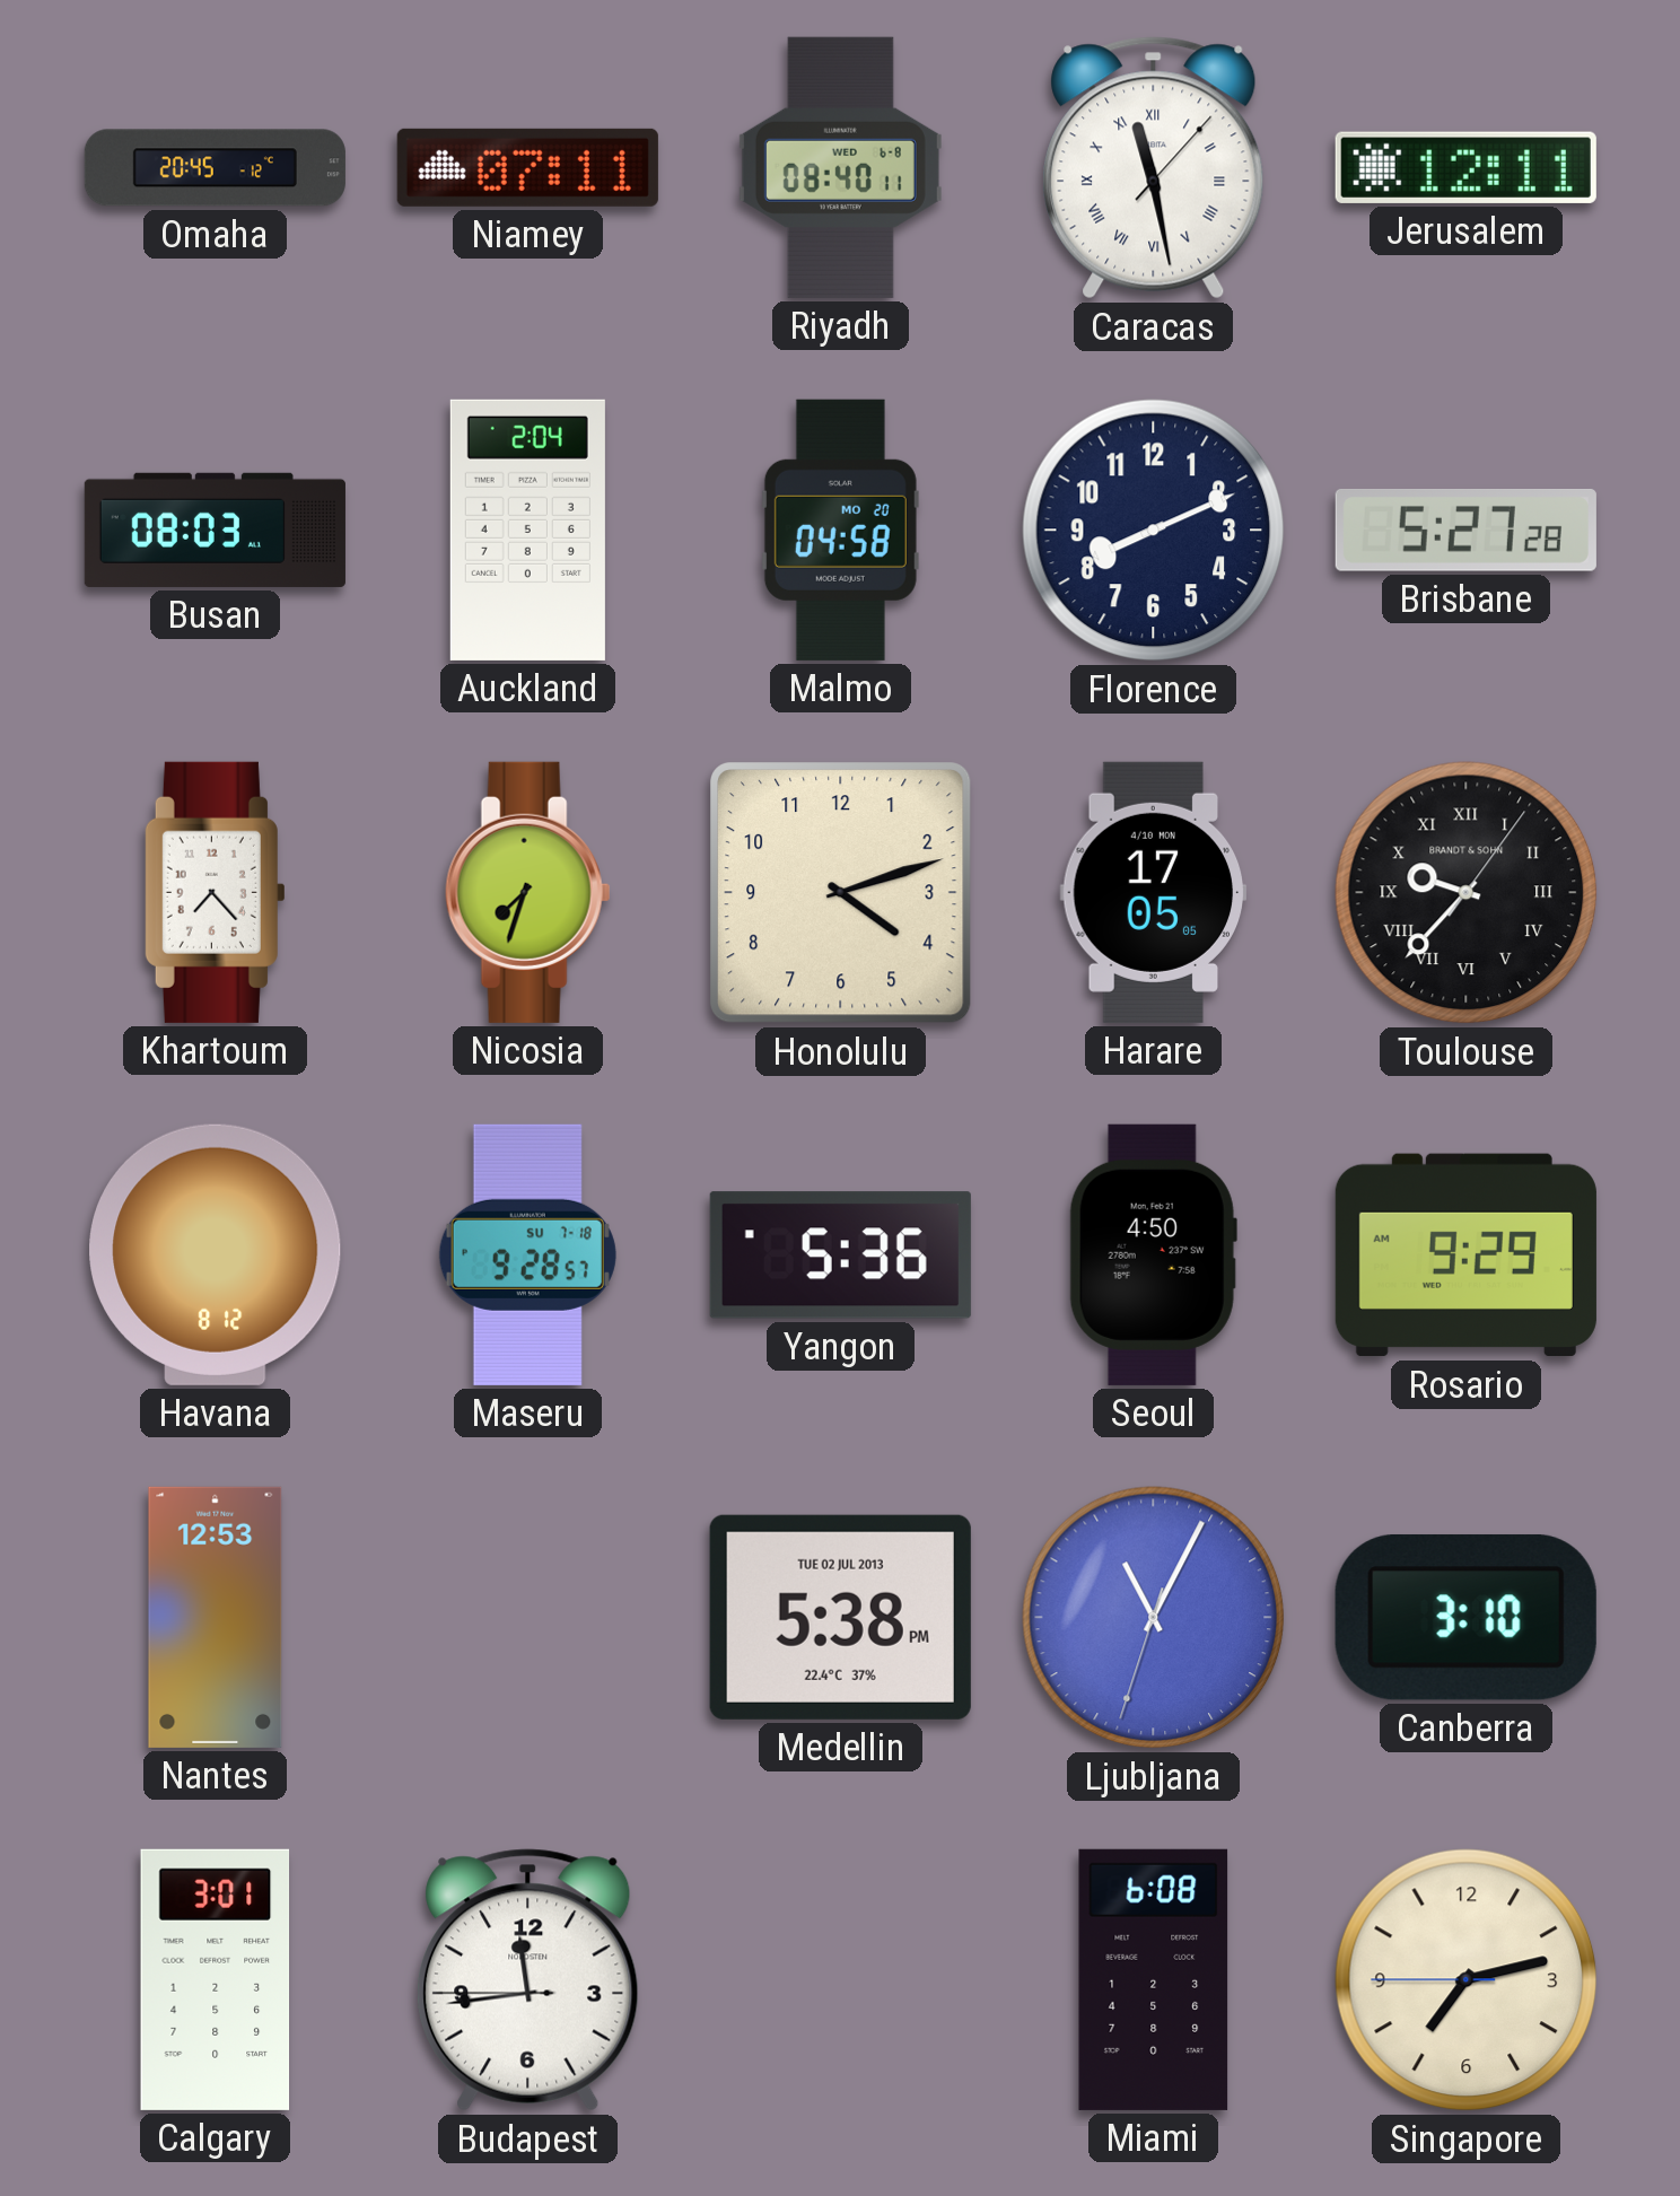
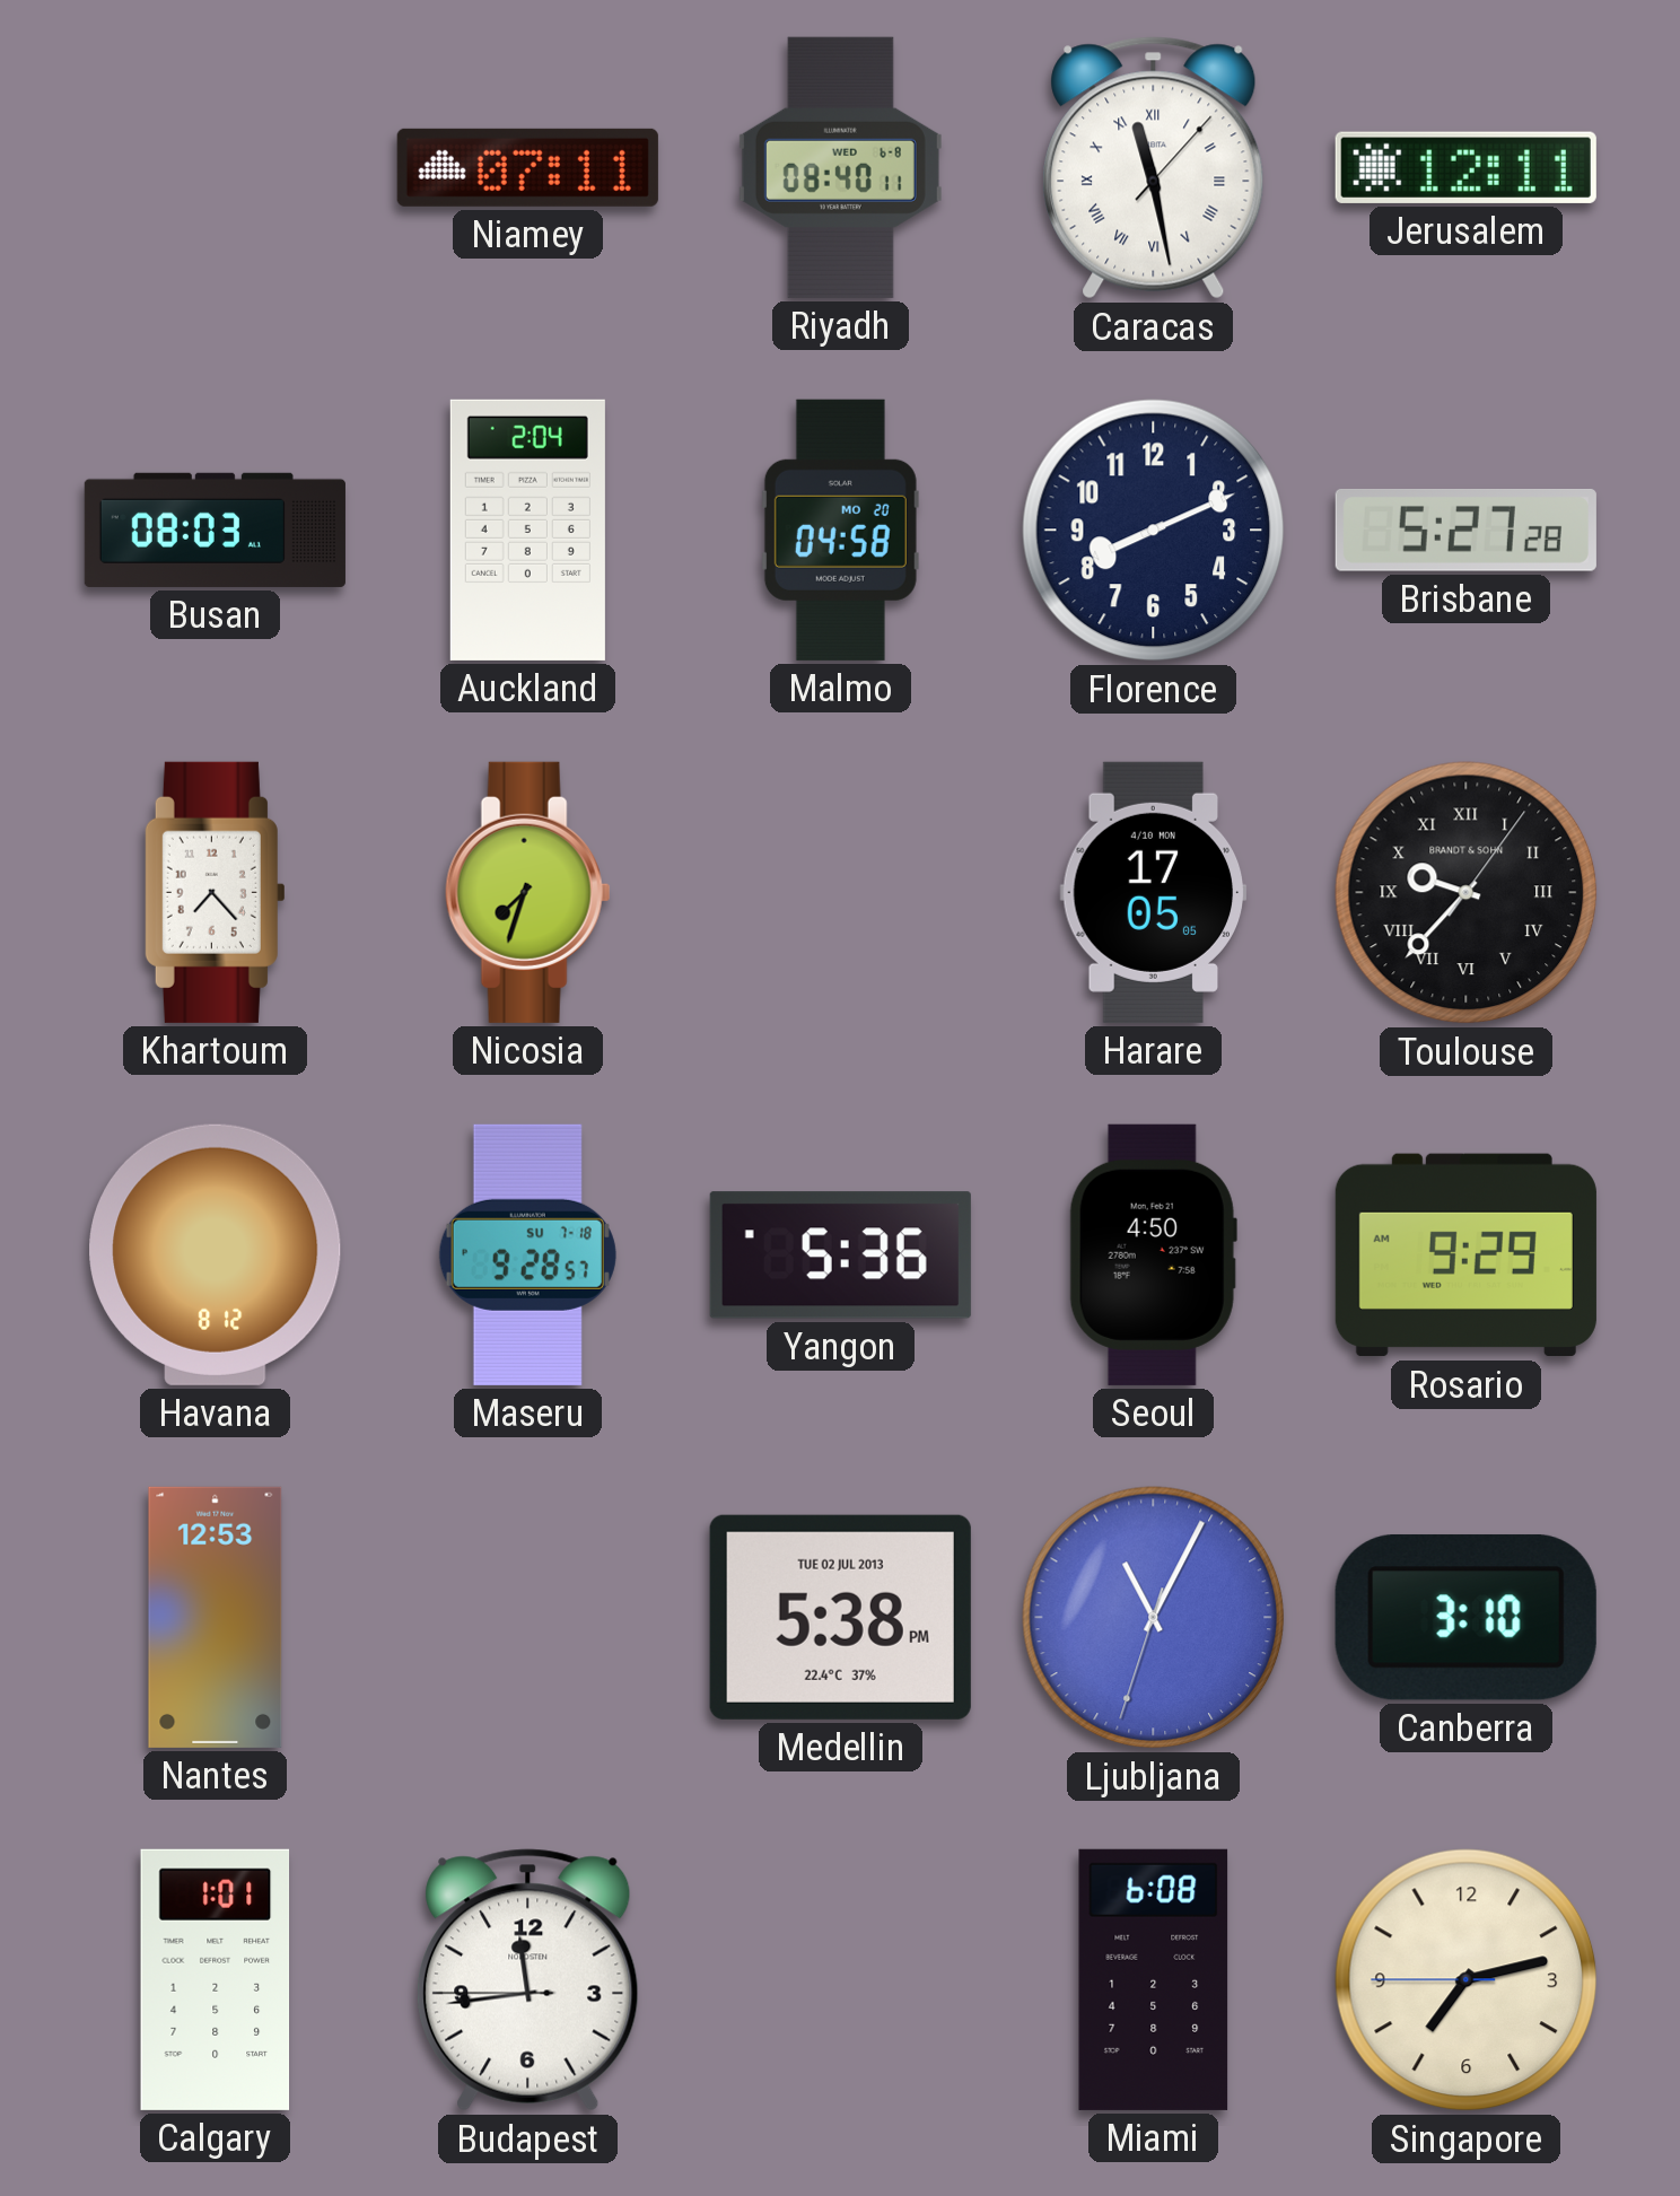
Omaha: 20:45 -> none
Honolulu: 4:12 -> none
Calgary: 3:01 -> 1:01
